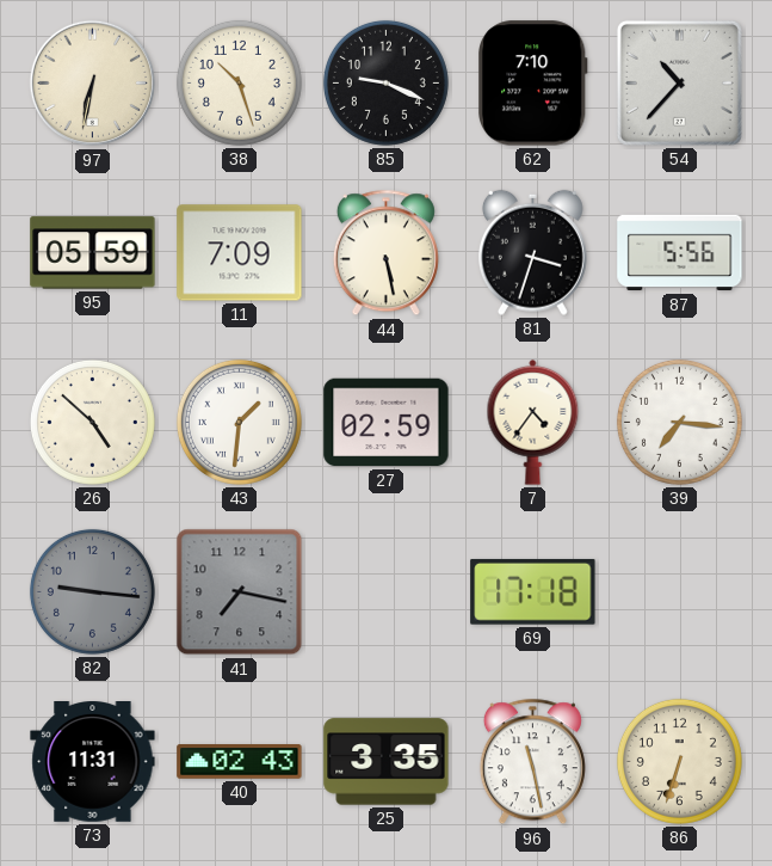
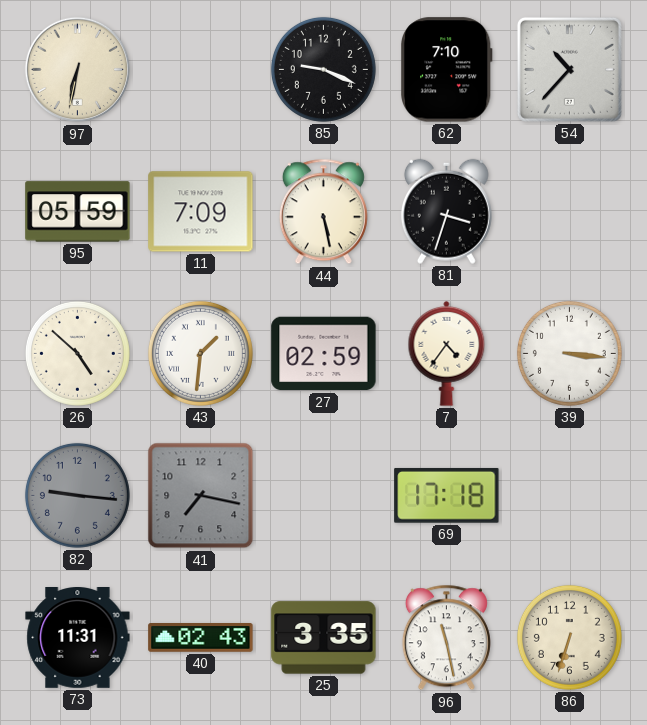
38: 10:27 -> none
87: 5:56 -> none
39: 7:16 -> 3:16
